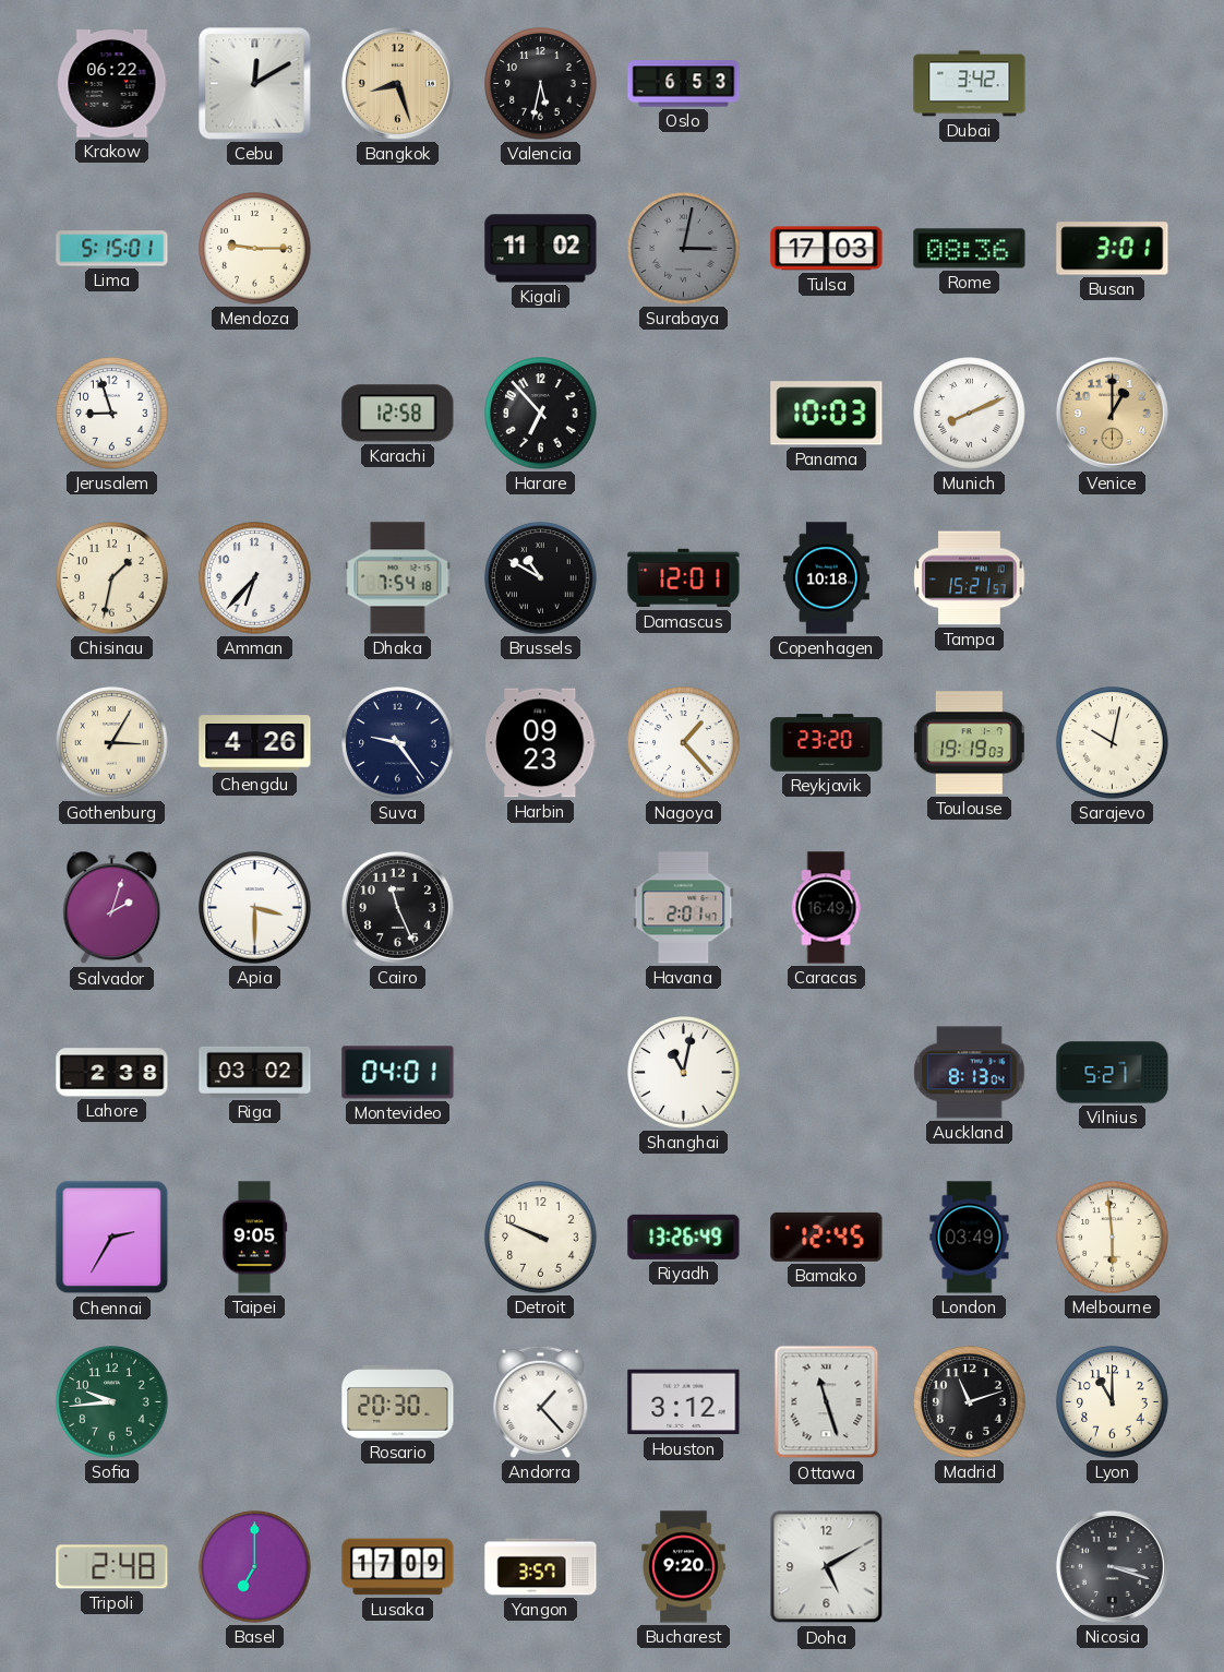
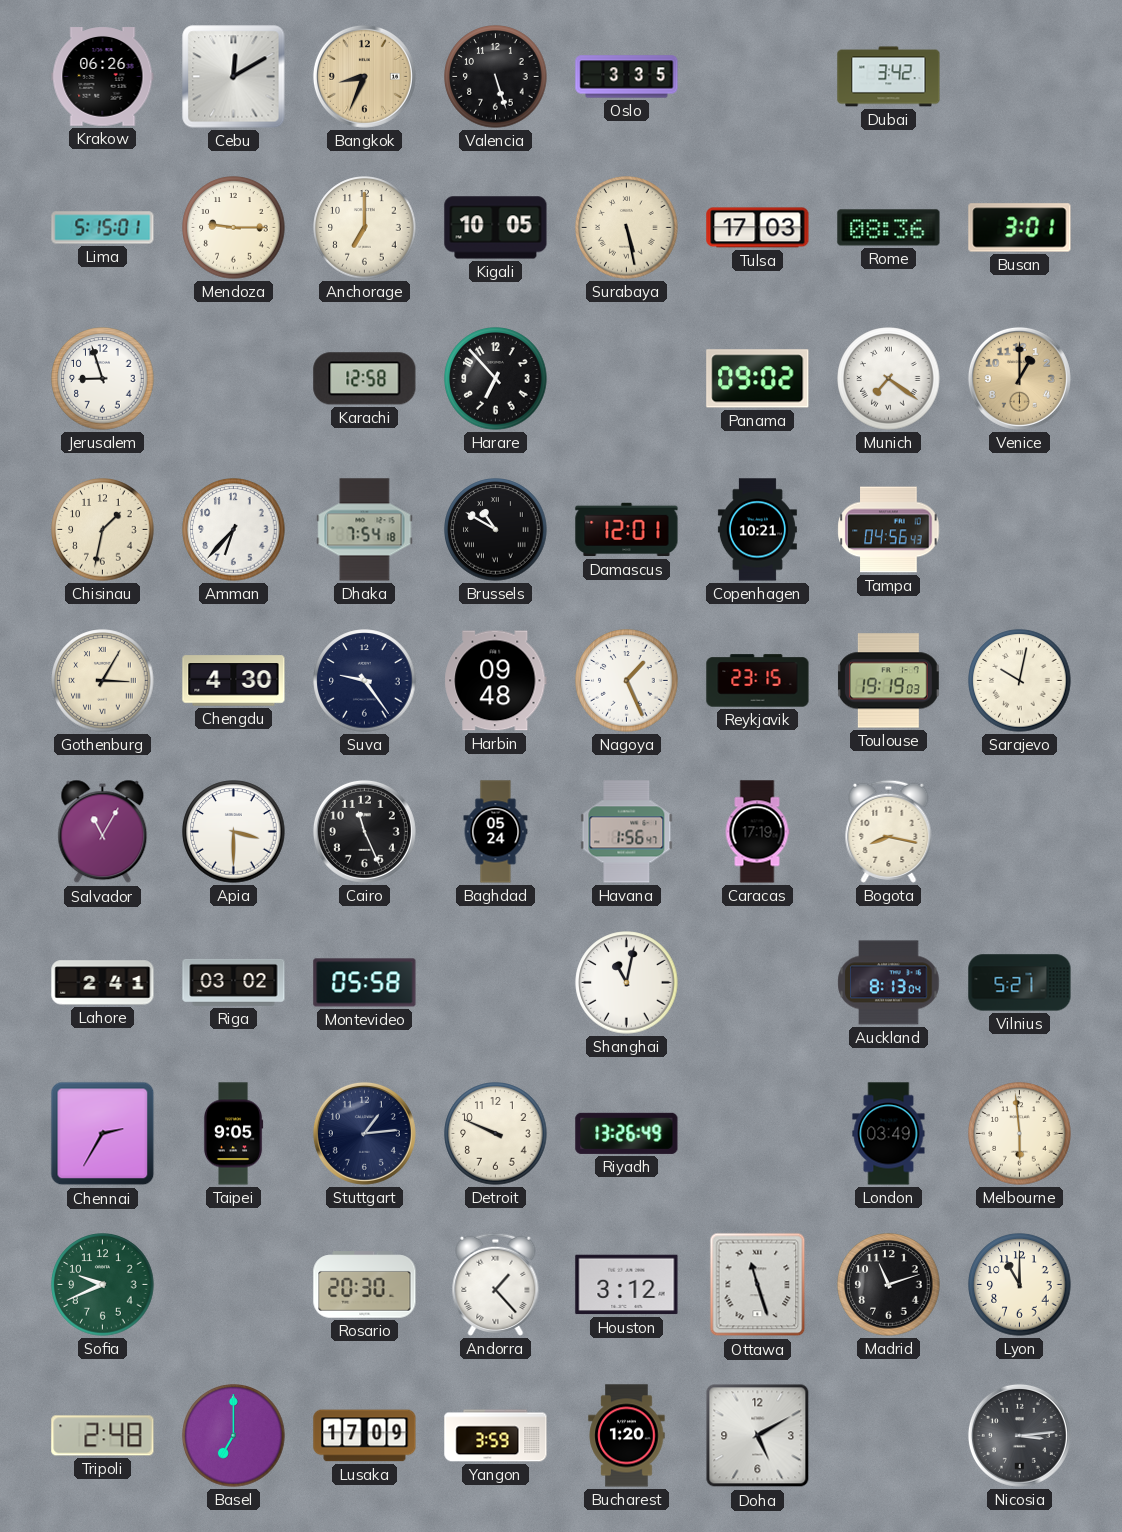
Krakow: 06:22 -> 06:26
Bangkok: 8:27 -> 8:34
Valencia: 5:32 -> 5:27
Oslo: 6:53 -> 3:35
Anchorage: none -> 7:00
Kigali: 11:02 -> 10:05
Surabaya: 3:02 -> 5:28
Surabaya dial: grey -> cream
Panama: 10:03 -> 09:02
Munich: 8:11 -> 7:21
Copenhagen: 10:18 -> 10:21
Tampa: 15:21 -> 04:56
Chengdu: 4:26 -> 4:30
Harbin: 09:23 -> 09:48
Nagoya: 1:23 -> 1:26
Reykjavik: 23:20 -> 23:15
Salvador: 2:03 -> 11:05
Baghdad: none -> 05:24
Havana: 2:01 -> 1:56
Caracas: 16:49 -> 17:19
Bogota: none -> 8:17
Lahore: 2:38 -> 2:41
Montevideo: 04:01 -> 05:58
Stuttgart: none -> 1:14
Bamako: 12:45 -> none
Sofia: 9:44 -> 9:41
Yangon: 3:57 -> 3:59
Bucharest: 9:20 -> 1:20
Nicosia: 3:18 -> 3:14
